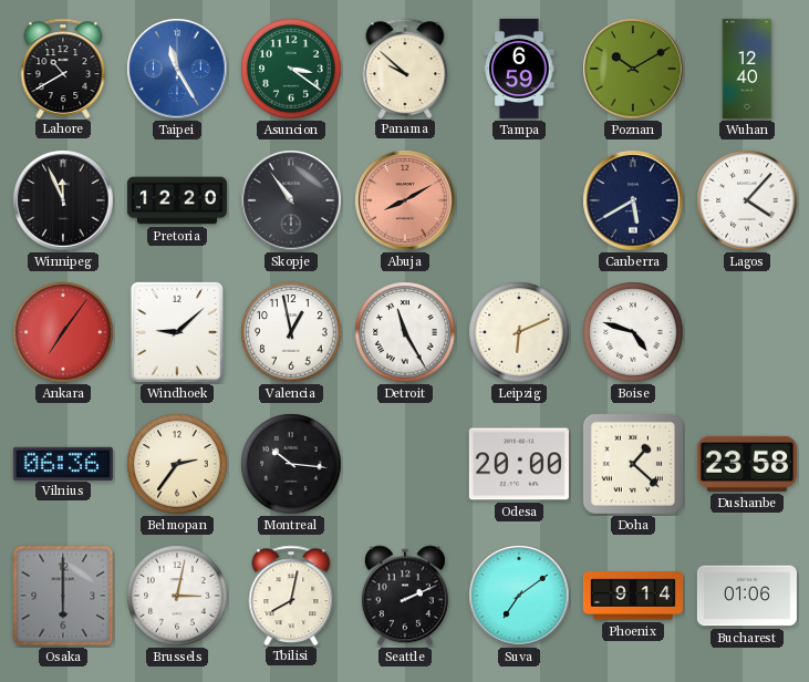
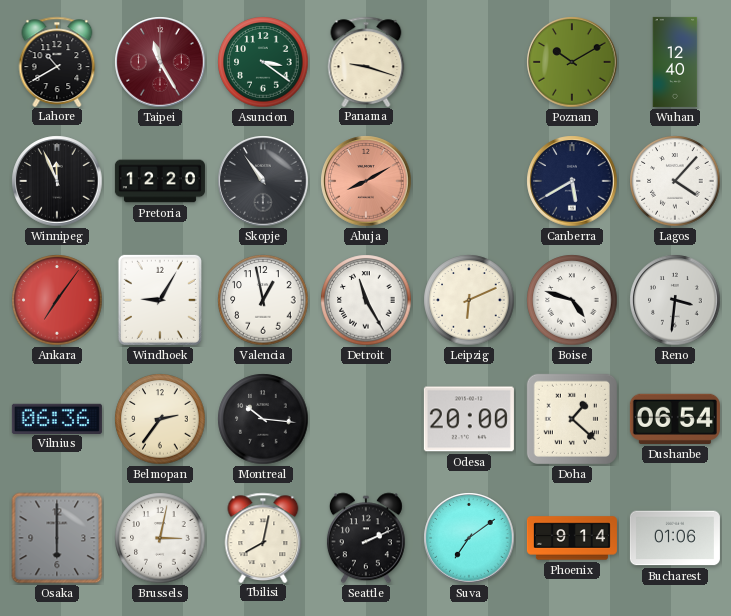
Taipei dial: blue -> burgundy
Panama: 9:52 -> 9:18
Tampa: 6:59 -> none
Windhoek: 9:08 -> 9:05
Reno: none -> 3:31
Dushanbe: 23:58 -> 06:54
